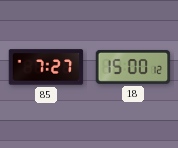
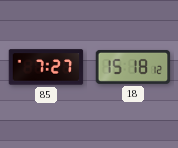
18: 15:00 -> 15:18
